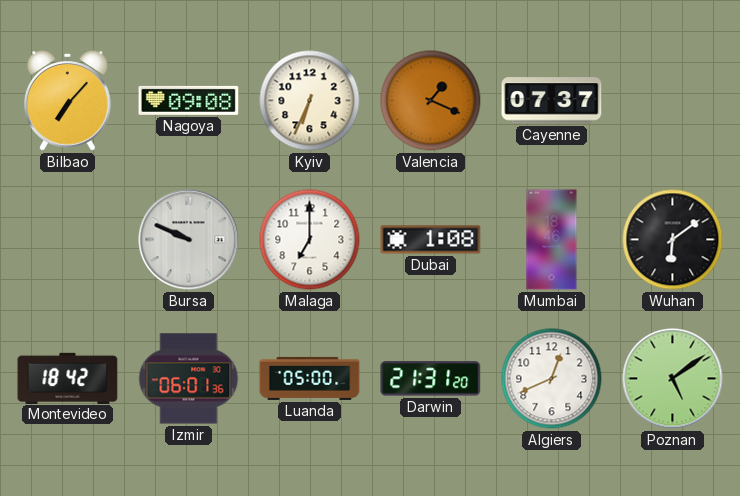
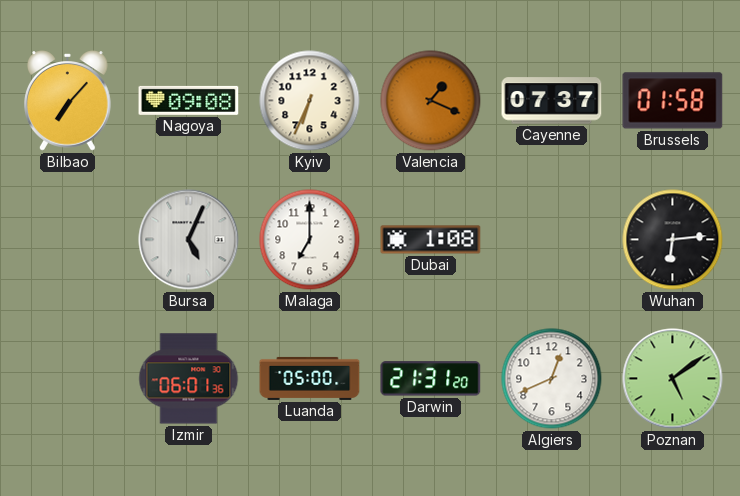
Brussels: none -> 01:58
Bursa: 9:49 -> 5:04
Mumbai: 18:46 -> none
Wuhan: 6:09 -> 6:14
Montevideo: 18:42 -> none
